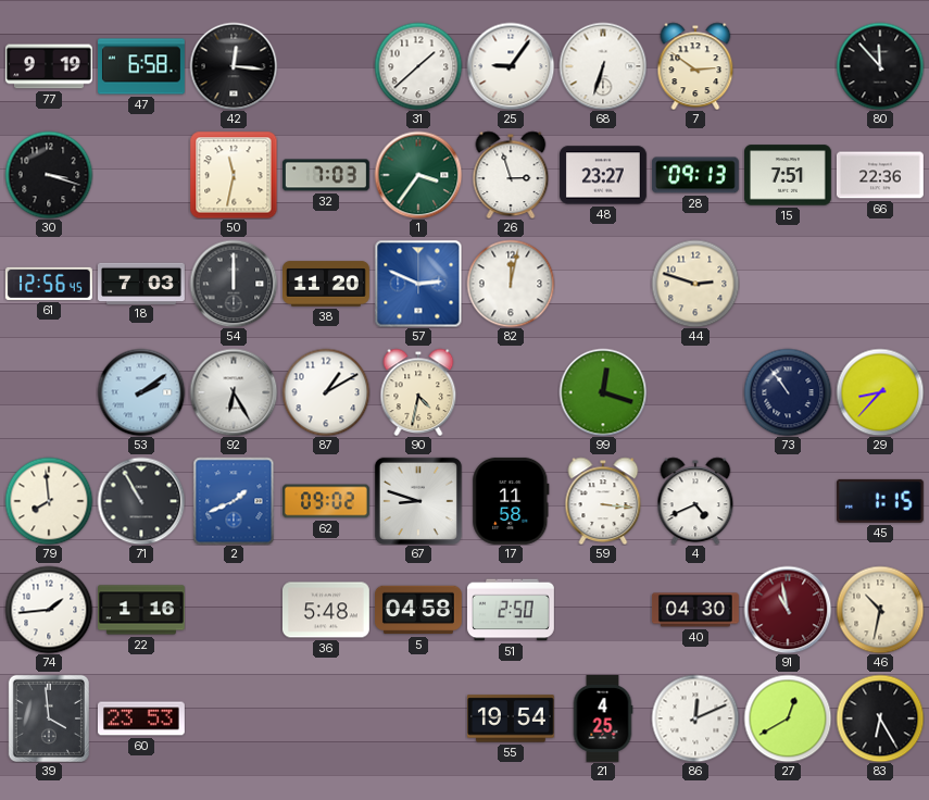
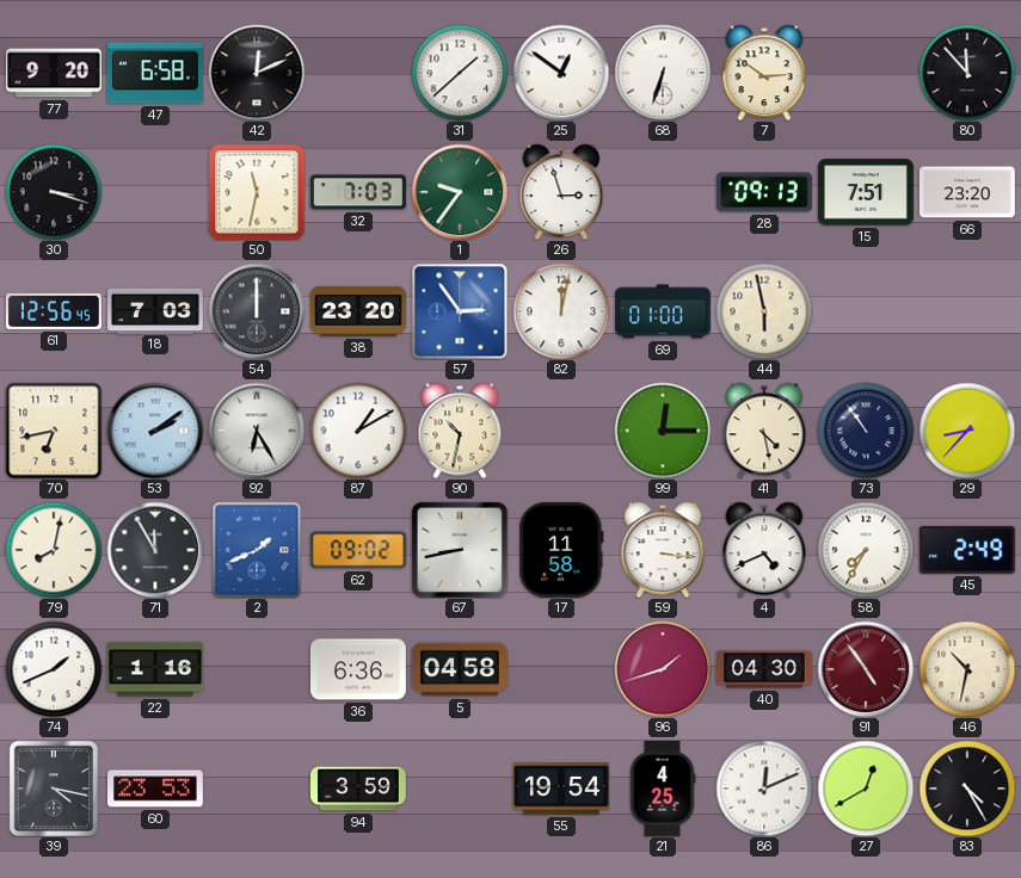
77: 9:19 -> 9:20
42: 12:16 -> 12:11
25: 9:06 -> 12:51
1: 3:36 -> 9:36
48: 23:27 -> none
66: 22:36 -> 23:20
38: 11:20 -> 23:20
57: 2:49 -> 2:54
69: none -> 01:00
44: 2:48 -> 5:58
70: none -> 6:43
90: 4:32 -> 10:32
99: 12:18 -> 12:15
41: none -> 4:28
79: 7:59 -> 8:02
71: 10:55 -> 11:55
67: 8:48 -> 8:43
58: none -> 7:35
45: 1:15 -> 2:49
74: 1:44 -> 1:41
36: 5:48 -> 6:36
51: 2:50 -> none
96: none -> 1:42
91: 10:58 -> 4:54
39: 3:59 -> 4:17
94: none -> 3:59
83: 6:25 -> 4:25
